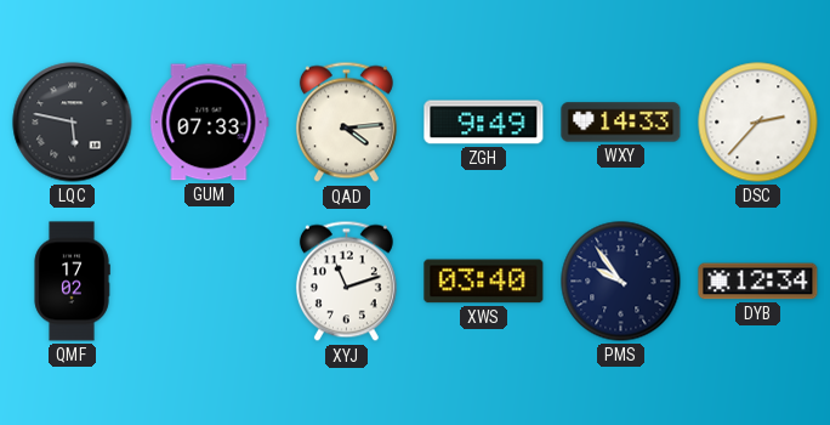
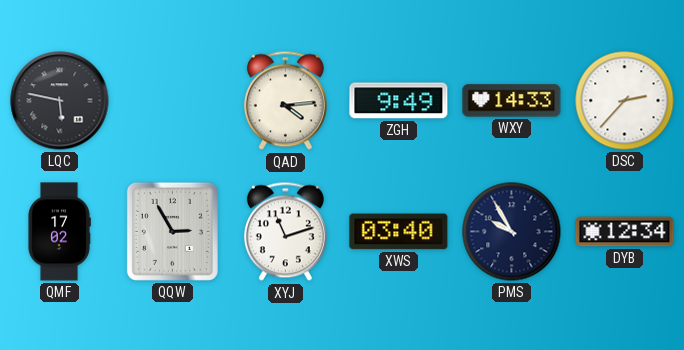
GUM: 07:33 -> none
QQW: none -> 2:55
PMS: 9:54 -> 9:55
